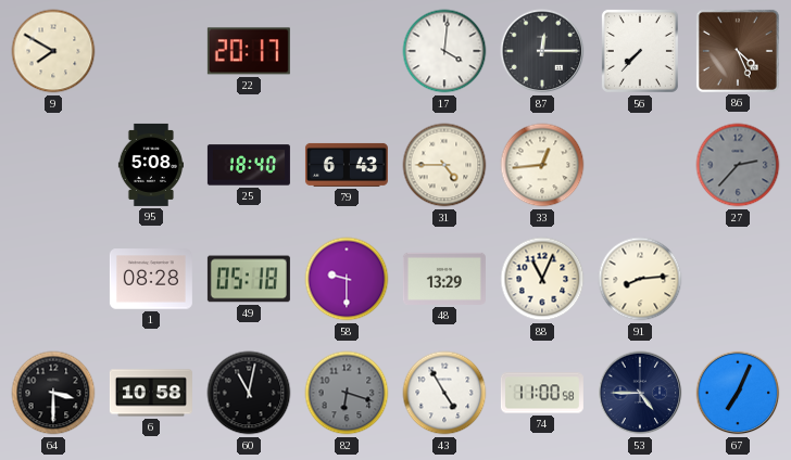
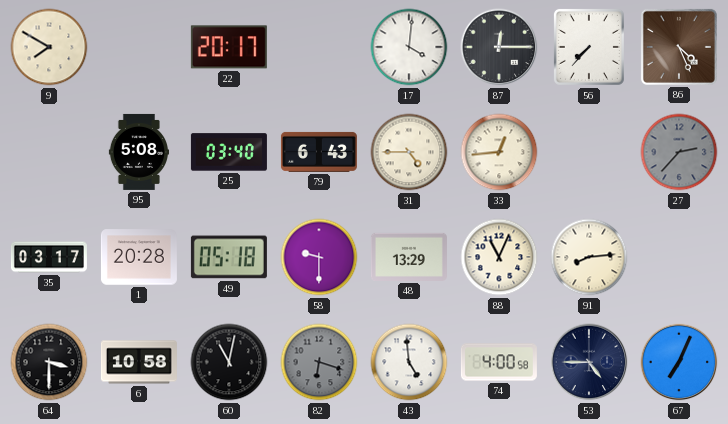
25: 18:40 -> 03:40
35: none -> 03:17
1: 08:28 -> 20:28
43: 4:55 -> 4:59
74: 11:00 -> 4:00
